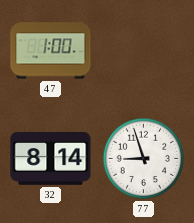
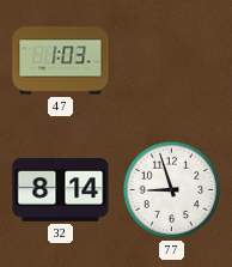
47: 1:00 -> 1:03
